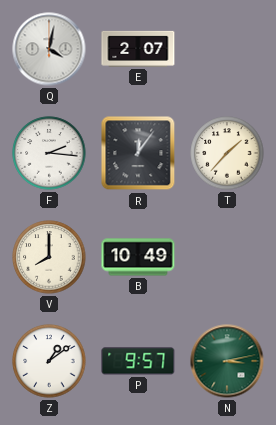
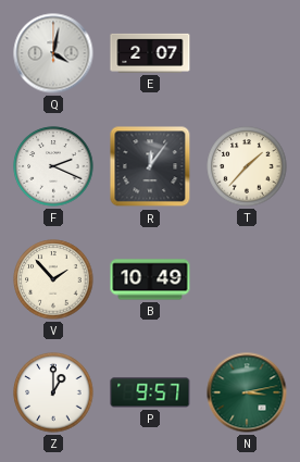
F: 2:16 -> 2:19
V: 8:00 -> 1:53
Z: 1:09 -> 1:00
